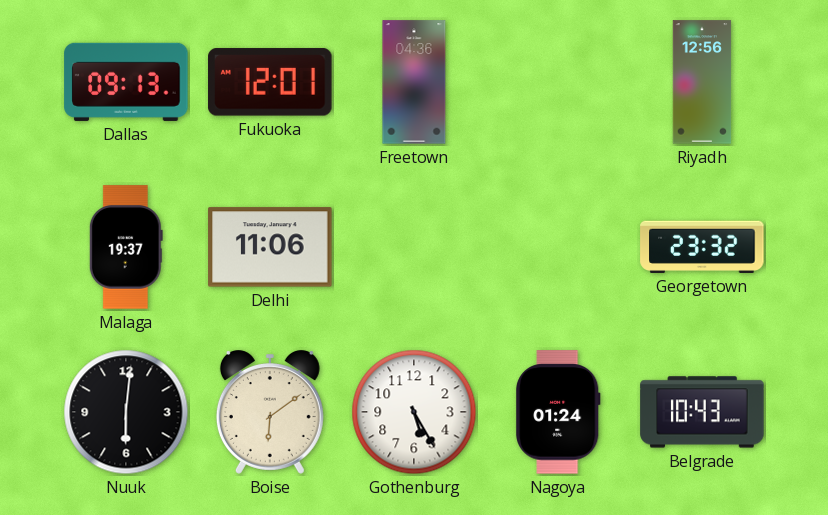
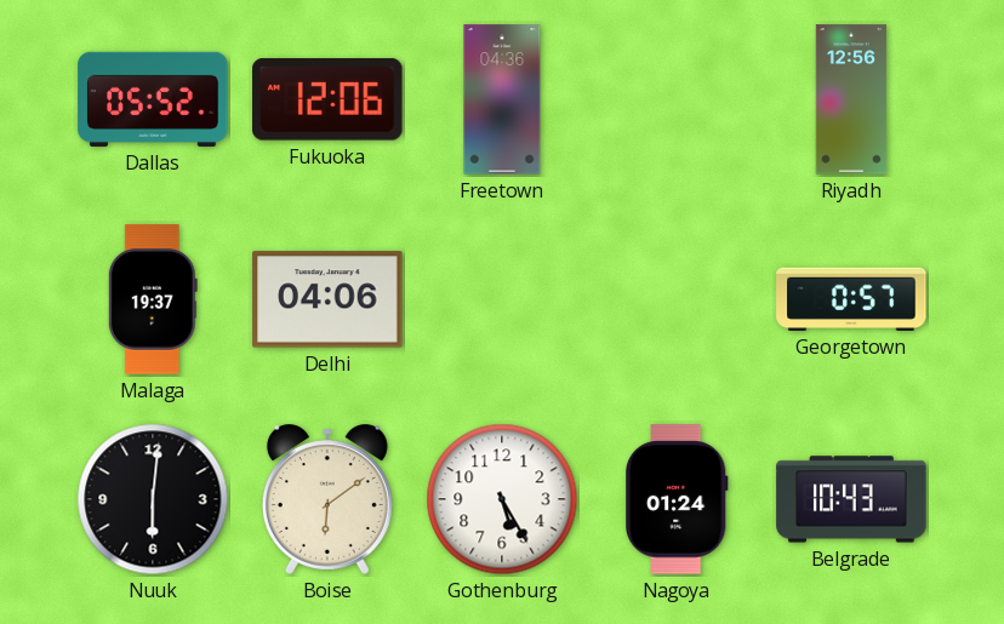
Dallas: 09:13 -> 05:52
Fukuoka: 12:01 -> 12:06
Delhi: 11:06 -> 04:06
Georgetown: 23:32 -> 0:57
